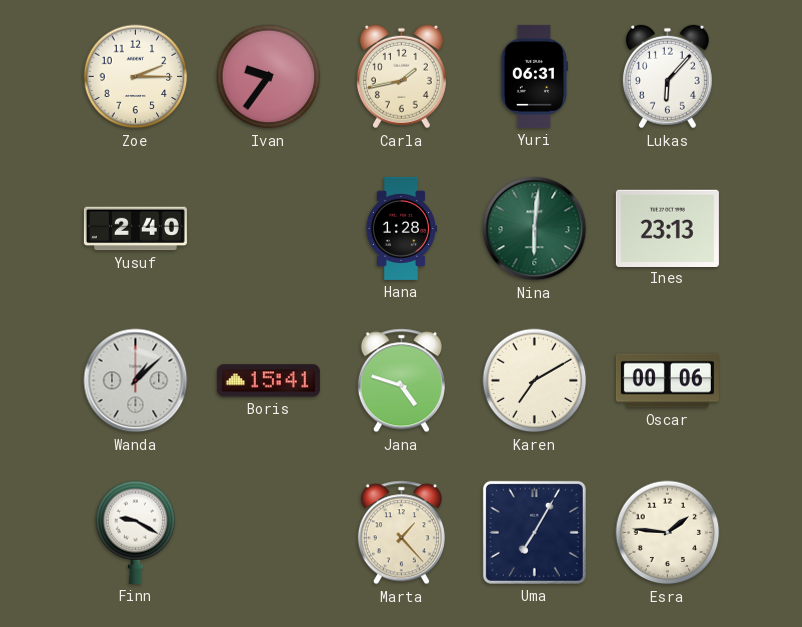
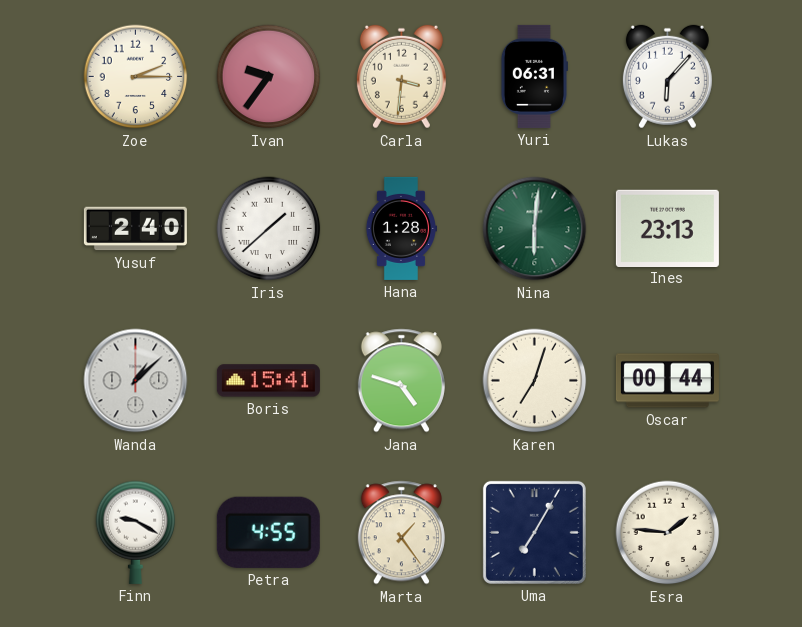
Carla: 1:43 -> 3:31
Iris: none -> 1:38
Karen: 7:10 -> 7:03
Oscar: 00:06 -> 00:44
Petra: none -> 4:55
Marta: 1:23 -> 1:24
